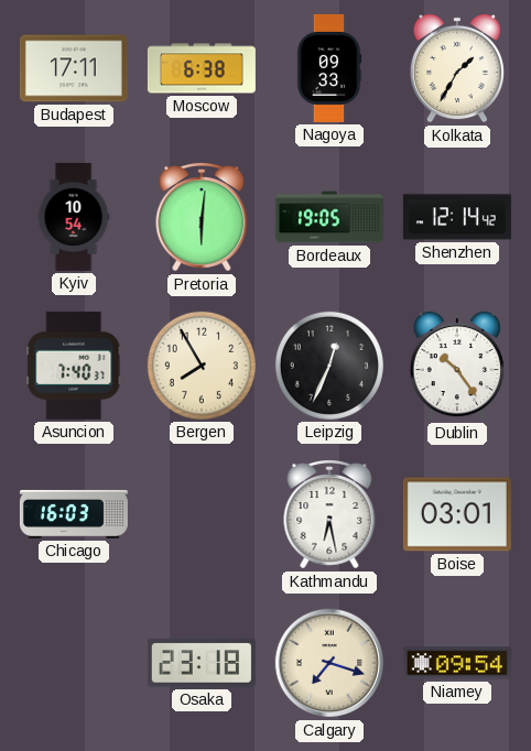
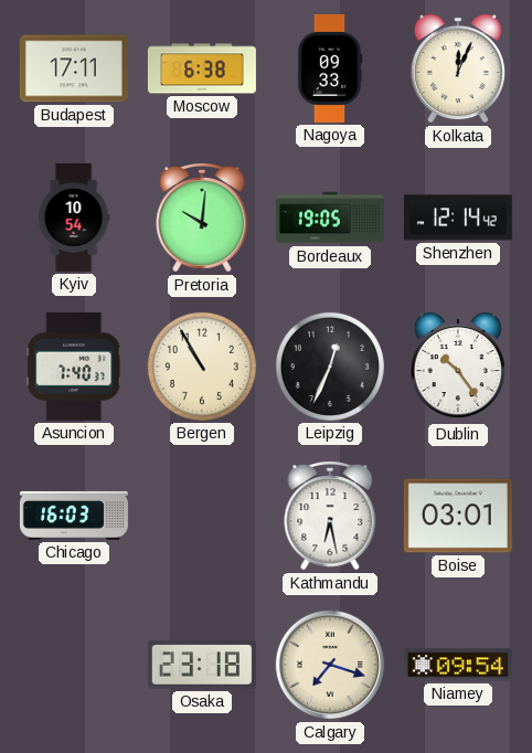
Kolkata: 1:35 -> 12:04
Pretoria: 6:01 -> 10:01
Bergen: 7:55 -> 10:55
